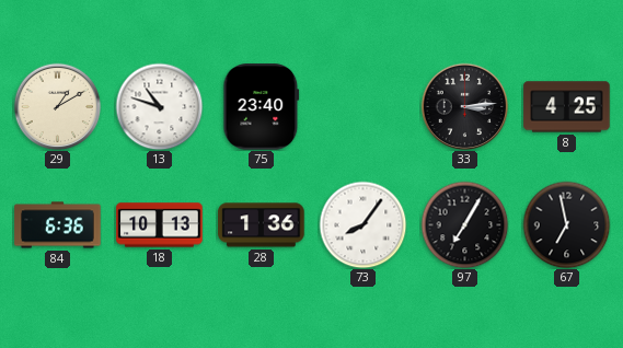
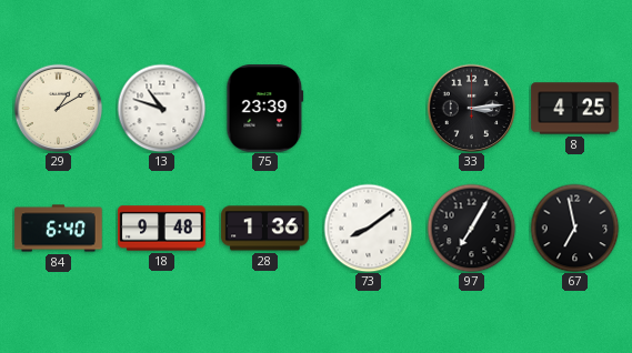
75: 23:40 -> 23:39
84: 6:36 -> 6:40
18: 10:13 -> 9:48
73: 8:06 -> 8:09
